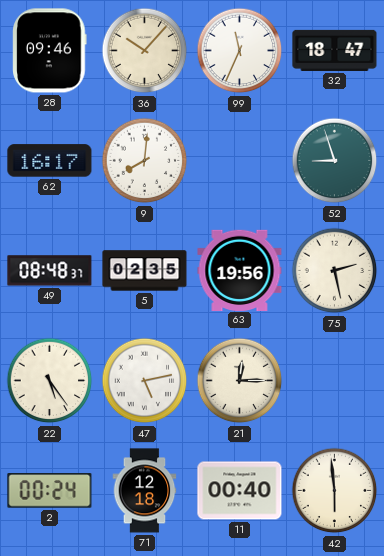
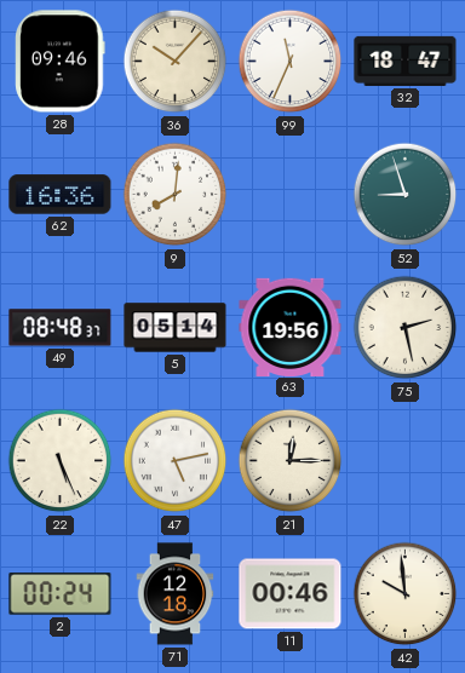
62: 16:17 -> 16:36
5: 02:35 -> 05:14
22: 5:24 -> 5:26
11: 00:40 -> 00:46
42: 5:59 -> 9:59
